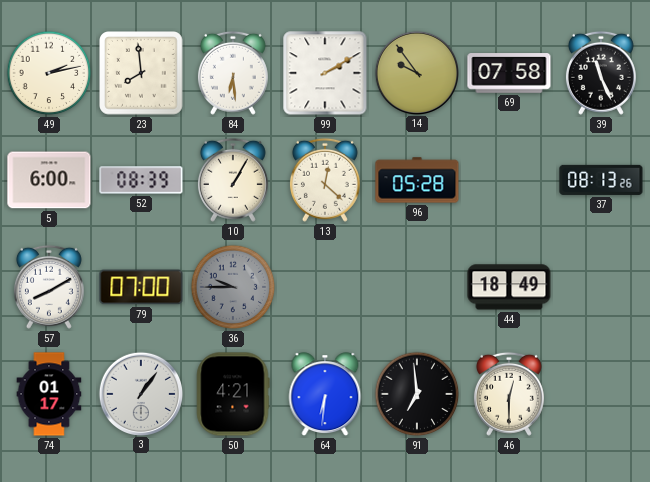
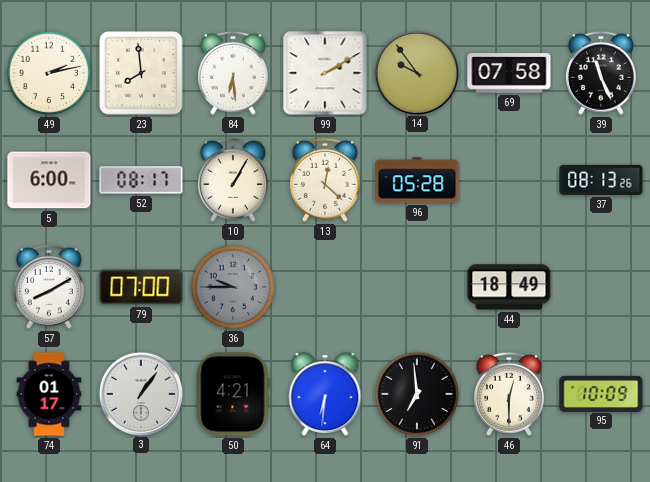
52: 08:39 -> 08:17
95: none -> 10:09
